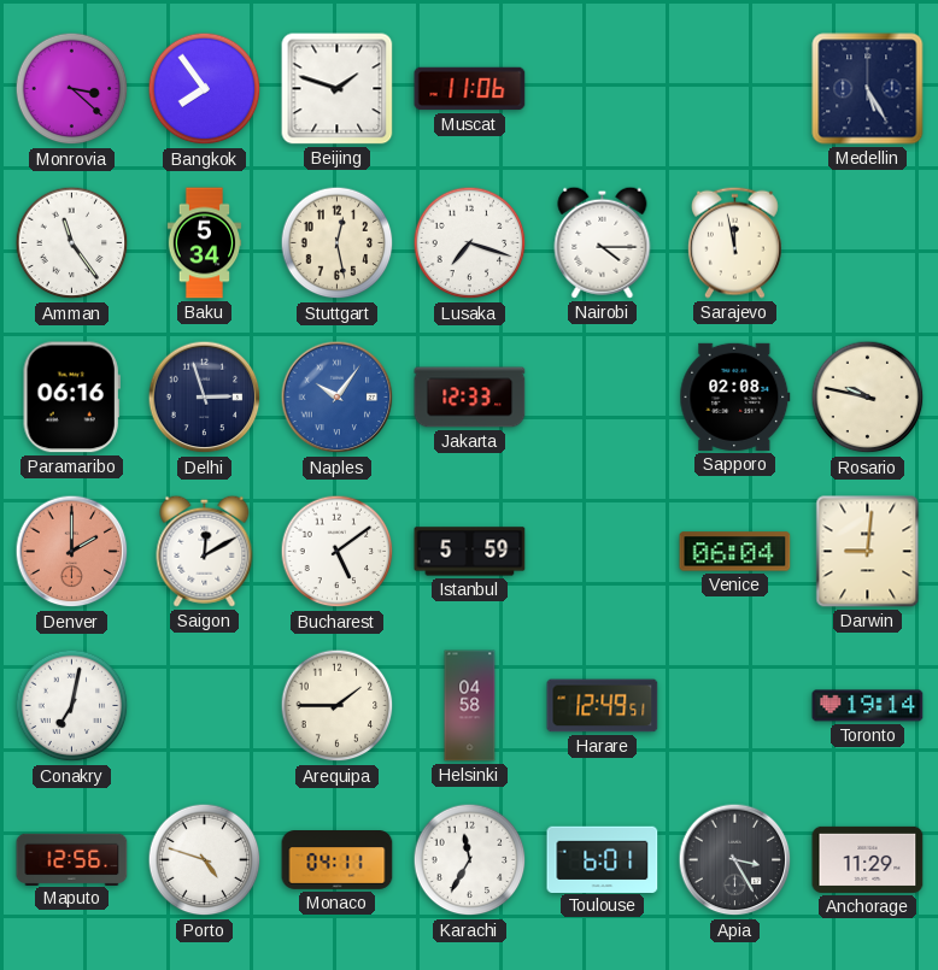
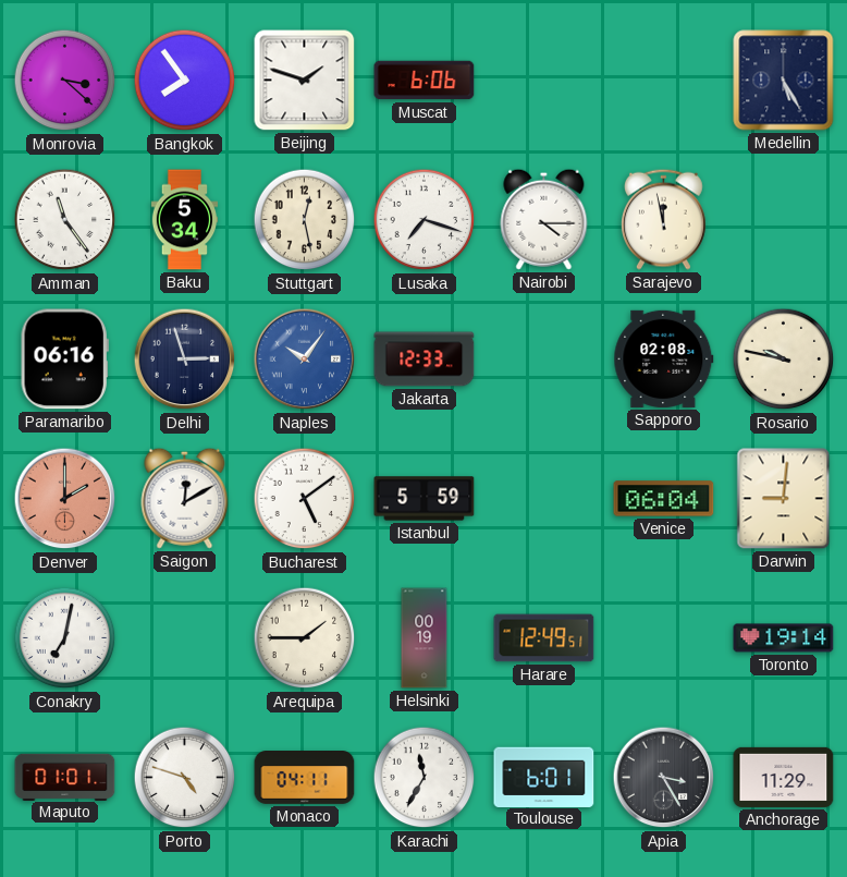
Muscat: 11:06 -> 6:06
Helsinki: 04:58 -> 00:19
Maputo: 12:56 -> 01:01
